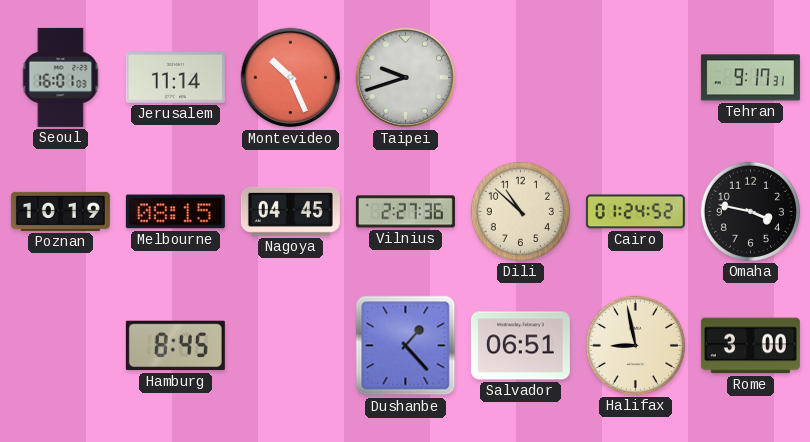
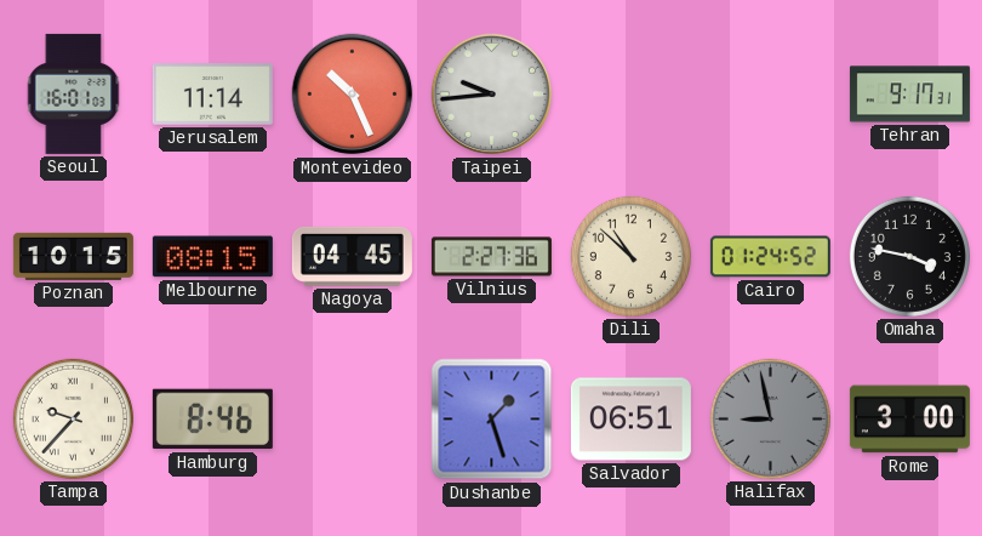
Taipei: 9:42 -> 9:44
Poznan: 10:19 -> 10:15
Tampa: none -> 9:37
Hamburg: 8:45 -> 8:46
Dushanbe: 1:23 -> 1:27
Halifax dial: cream -> grey
